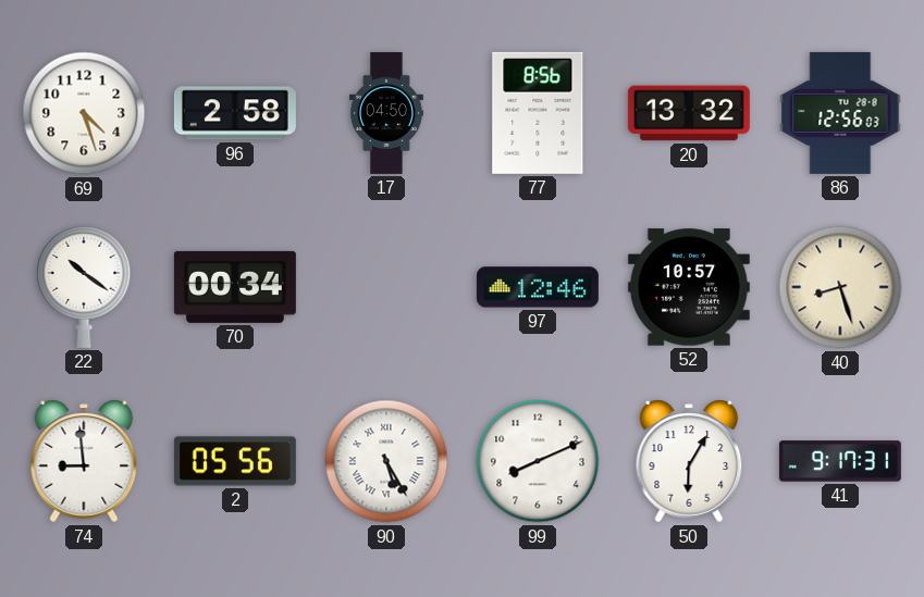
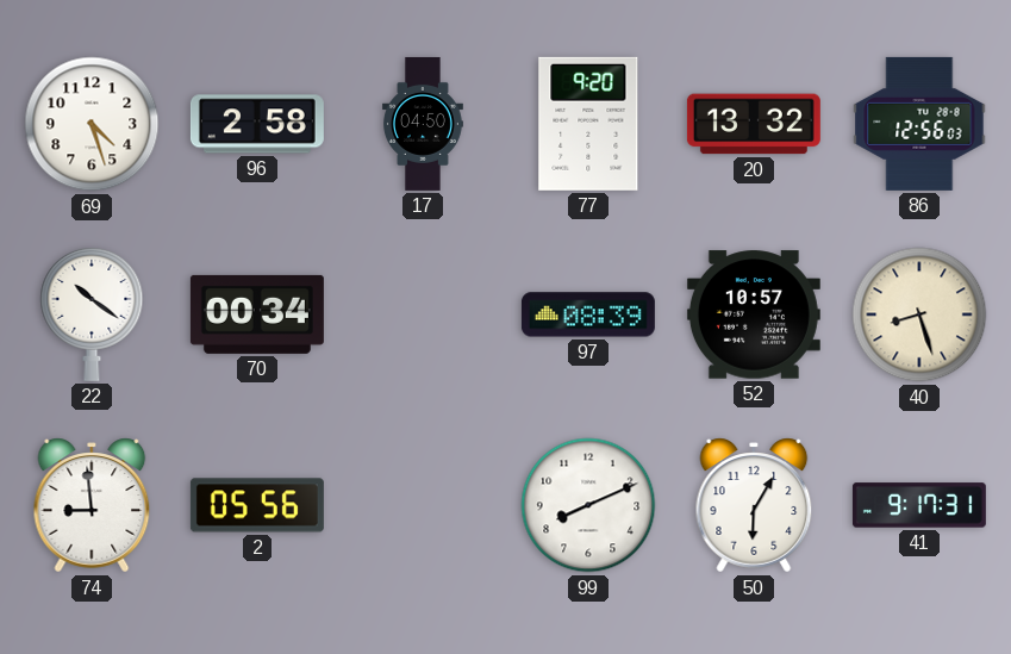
77: 8:56 -> 9:20
97: 12:46 -> 08:39
90: 5:25 -> none
